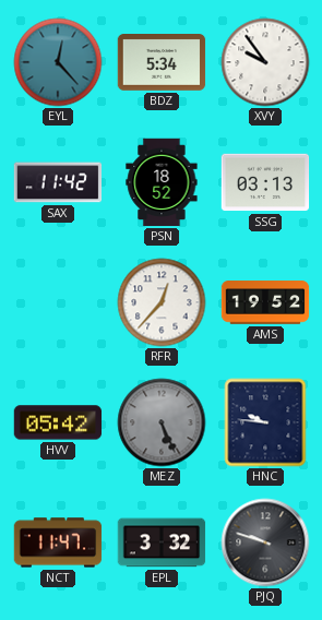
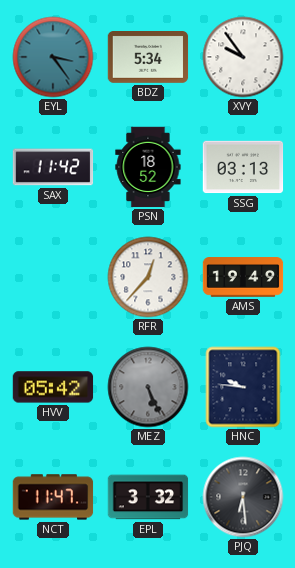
EYL: 12:23 -> 3:24
AMS: 19:52 -> 19:49
PJQ: 9:48 -> 6:29
